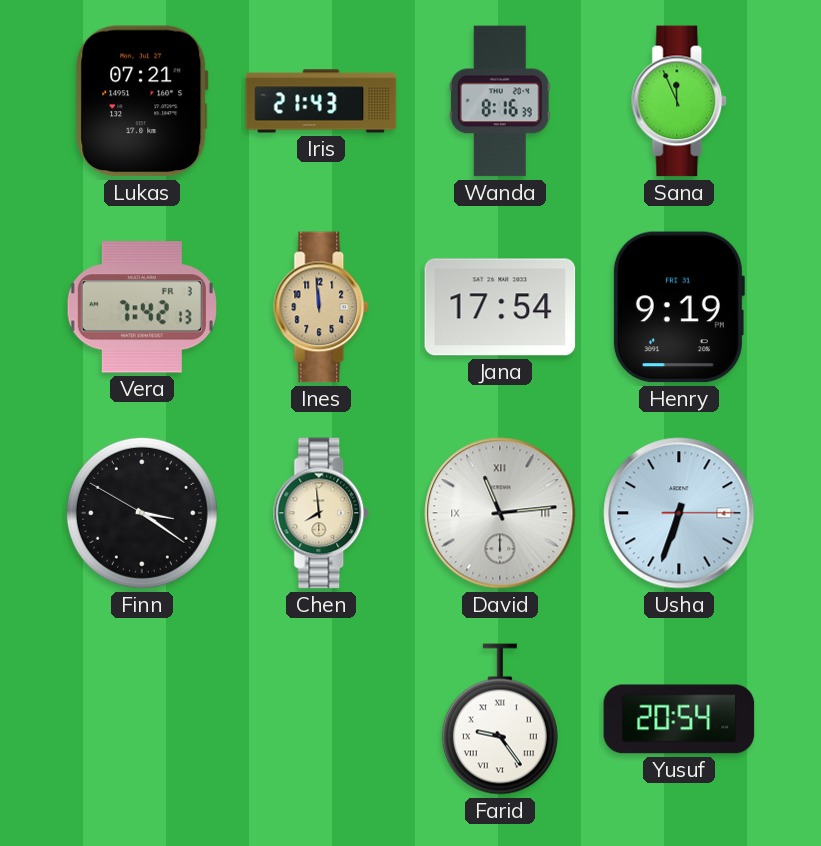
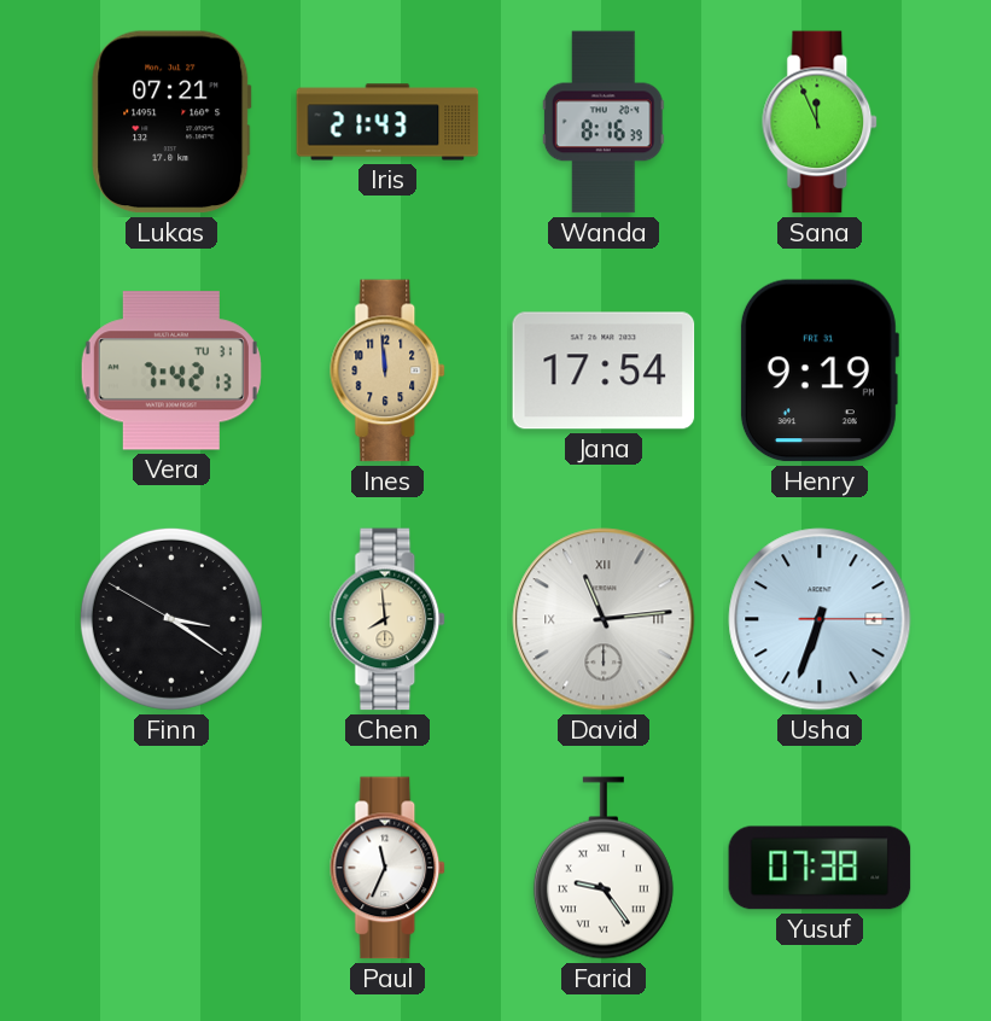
Vera date: FR 3 -> TU 31
Paul: none -> 11:34
Yusuf: 20:54 -> 07:38
